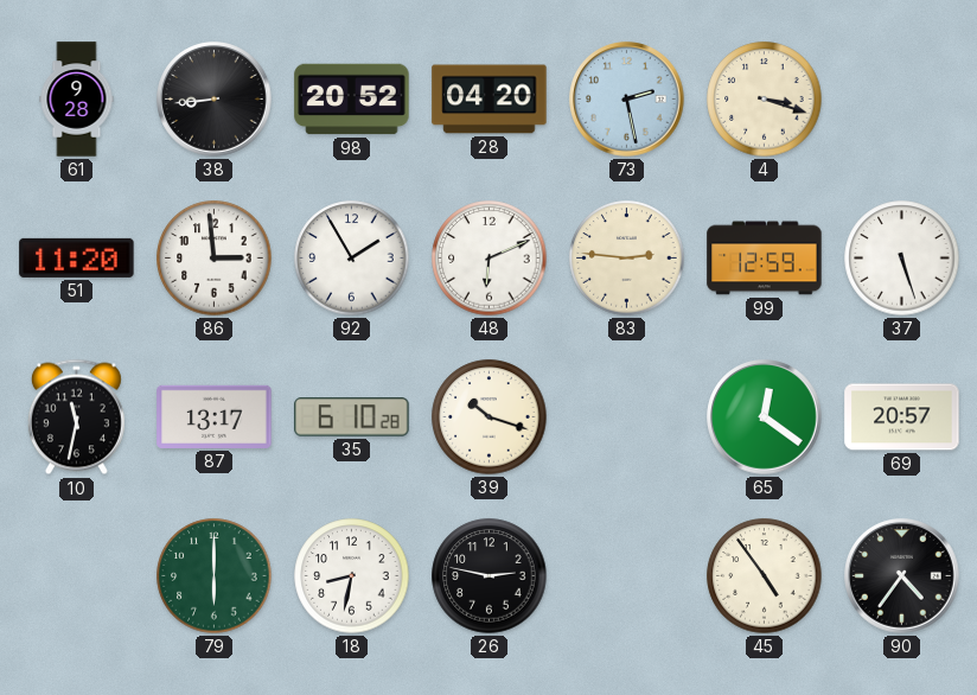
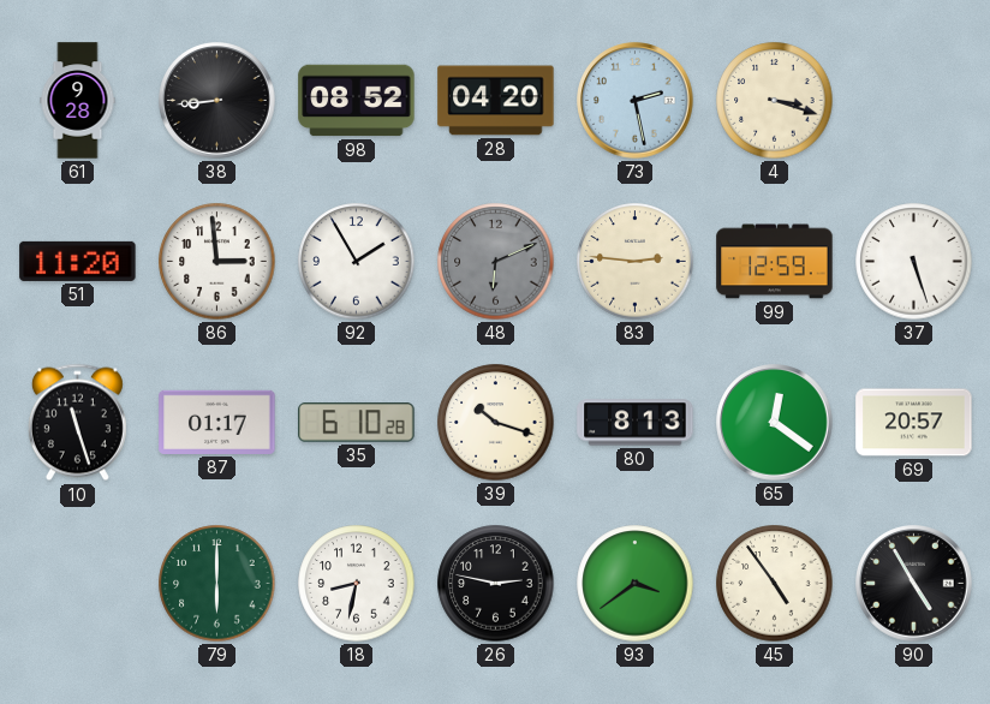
98: 20:52 -> 08:52
48 dial: white -> grey
10: 11:32 -> 11:27
87: 13:17 -> 01:17
80: none -> 8:13
93: none -> 3:39
90: 4:36 -> 4:55
